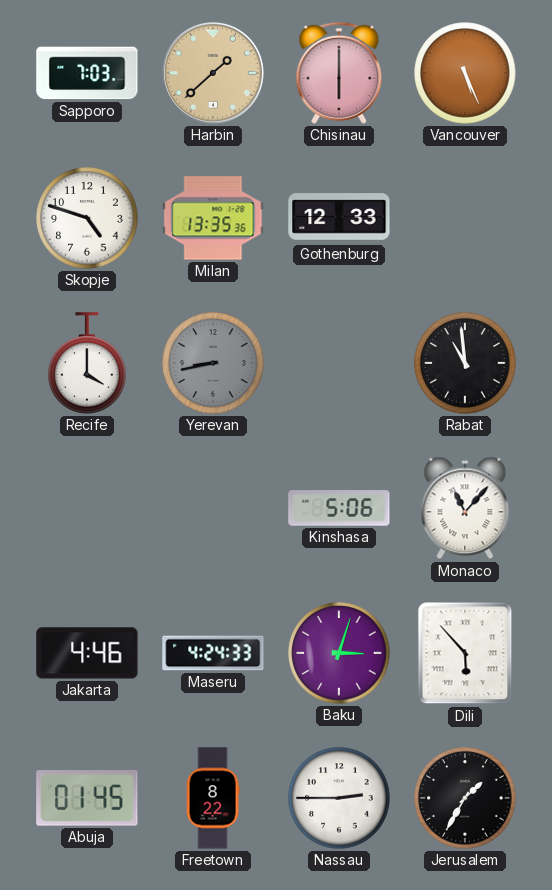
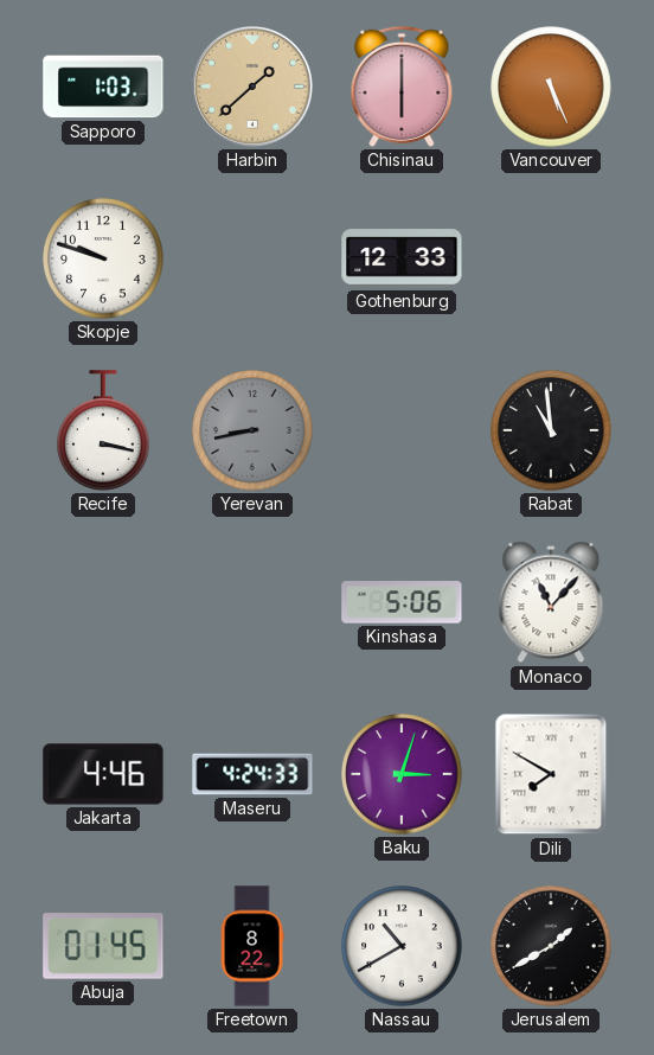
Sapporo: 7:03 -> 1:03
Skopje: 4:48 -> 9:48
Milan: 13:35 -> none
Recife: 4:00 -> 3:17
Dili: 5:53 -> 7:50
Nassau: 2:45 -> 10:40
Jerusalem: 1:35 -> 1:40
